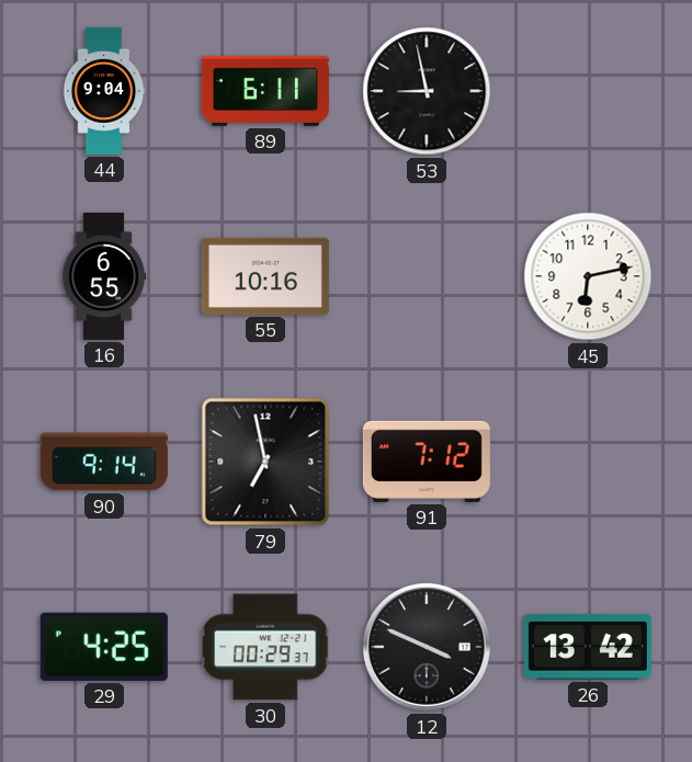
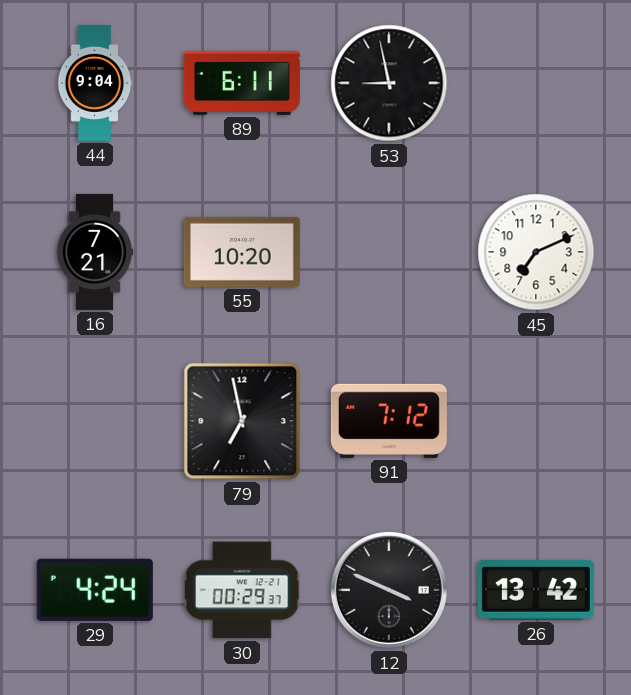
16: 6:55 -> 7:21
55: 10:16 -> 10:20
45: 6:13 -> 7:11
90: 9:14 -> none
29: 4:25 -> 4:24
